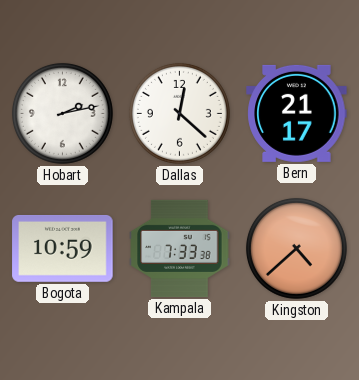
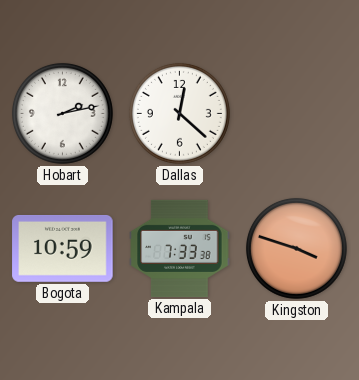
Bern: 21:17 -> none
Kingston: 4:38 -> 3:48
